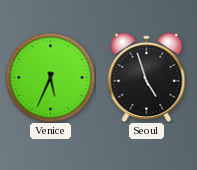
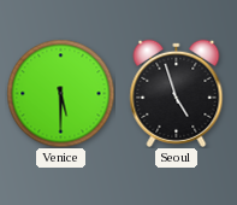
Venice: 5:34 -> 5:30
